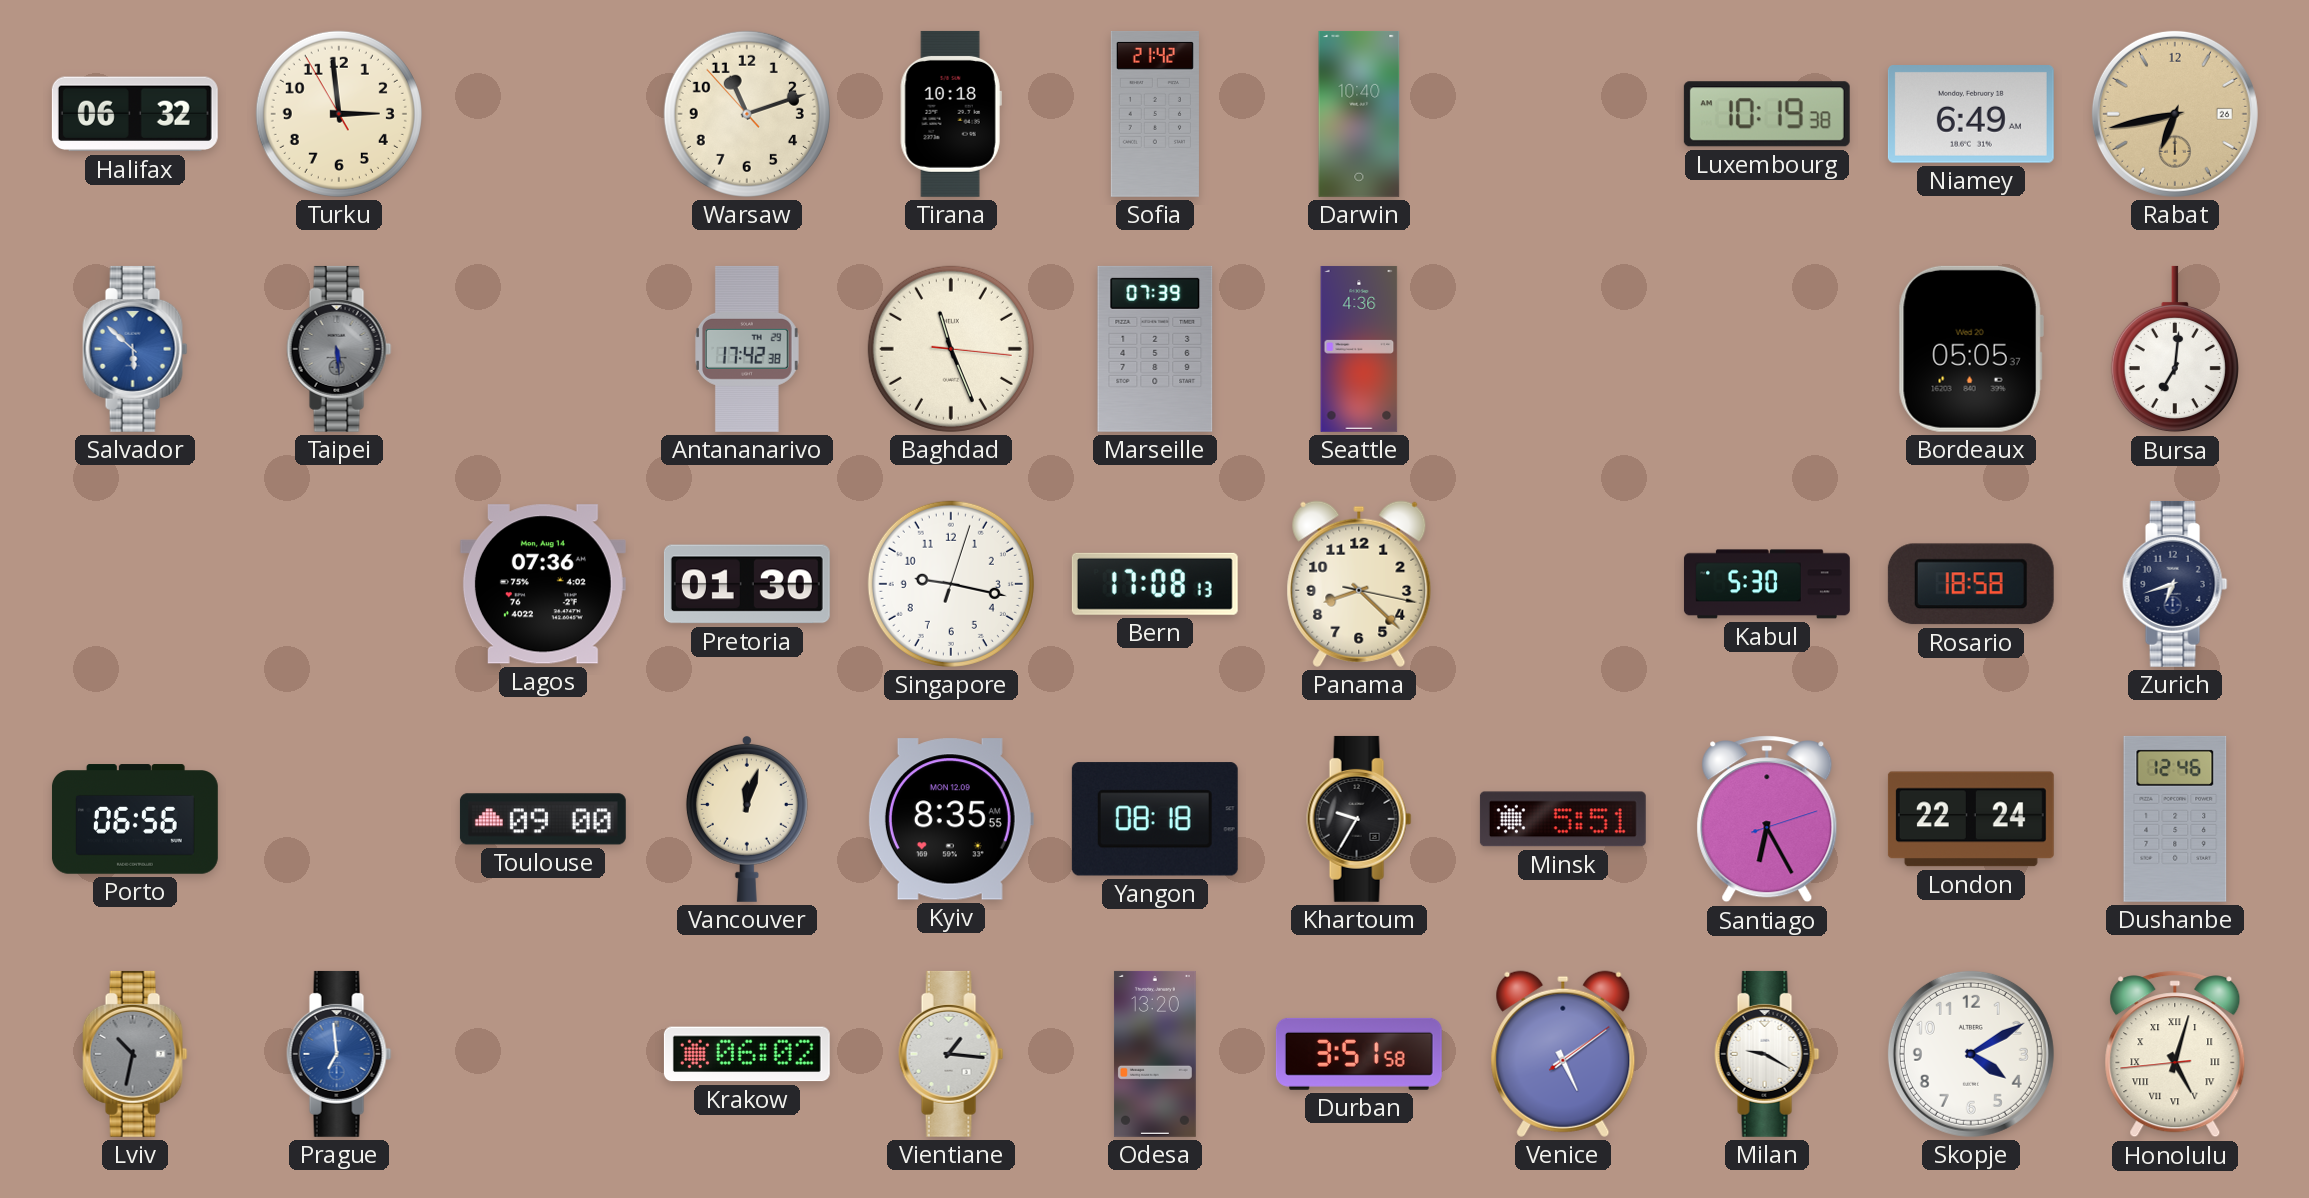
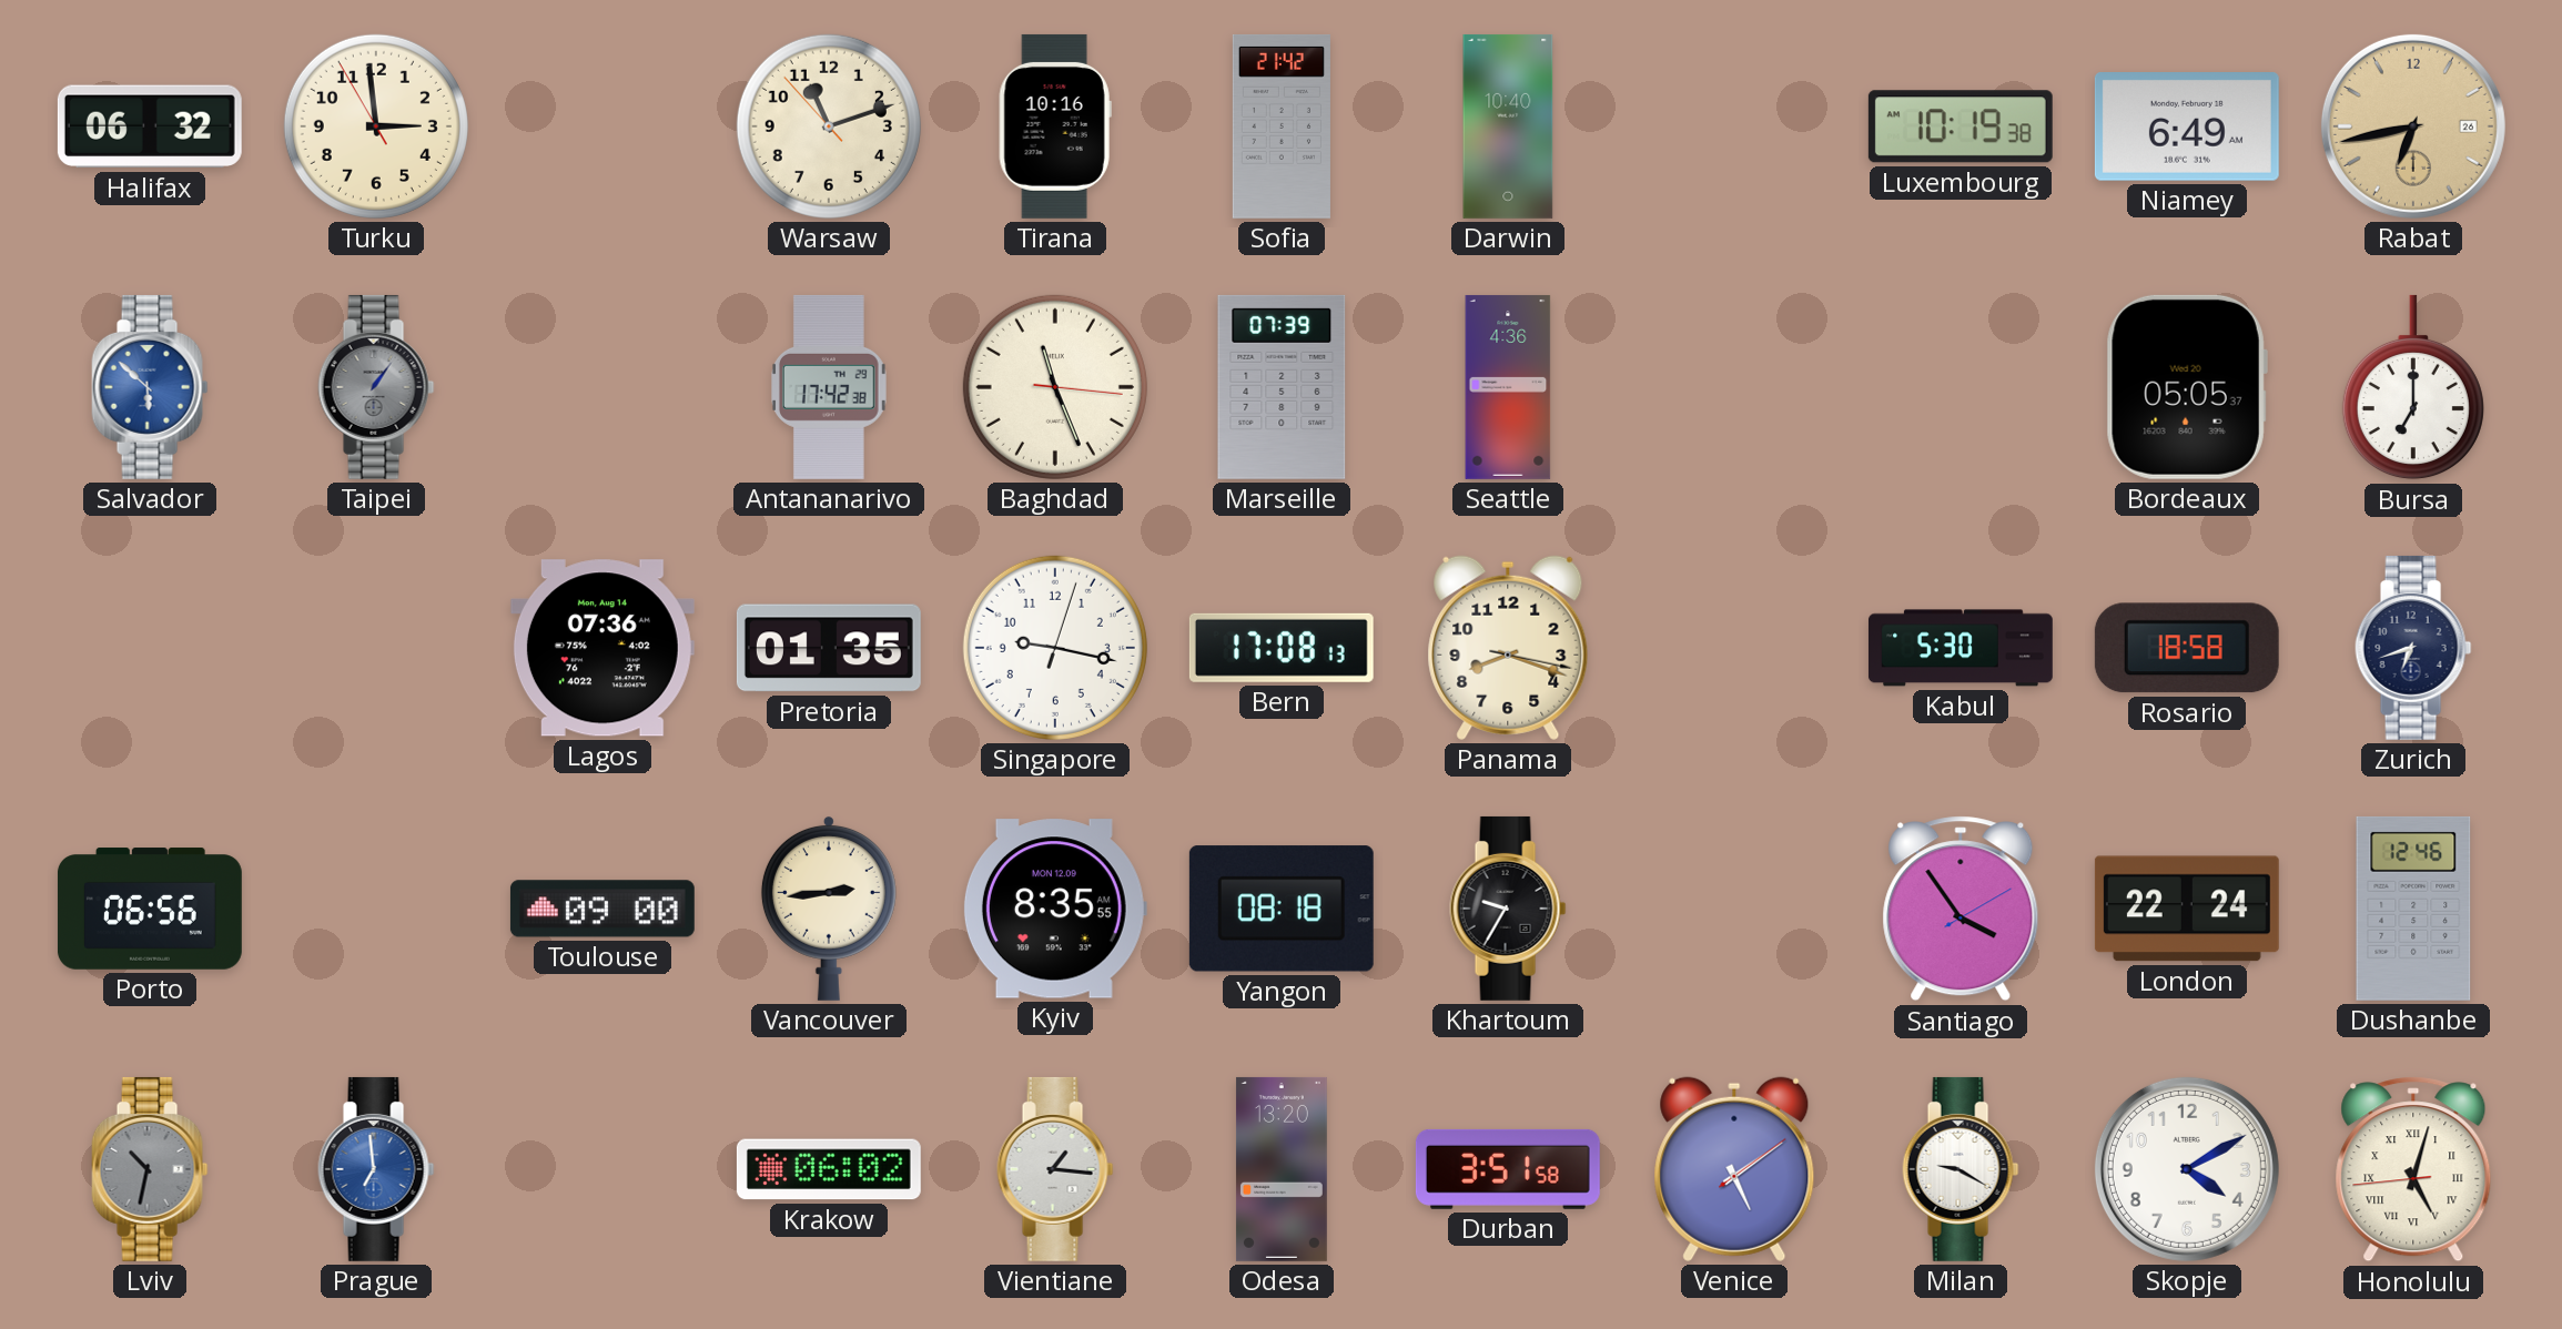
Tirana: 10:18 -> 10:16
Taipei: 5:29 -> 1:06
Bursa: 7:01 -> 7:00
Pretoria: 01:30 -> 01:35
Panama: 8:22 -> 8:18
Vancouver: 12:03 -> 2:44
Minsk: 5:51 -> none
Santiago: 6:25 -> 3:54
